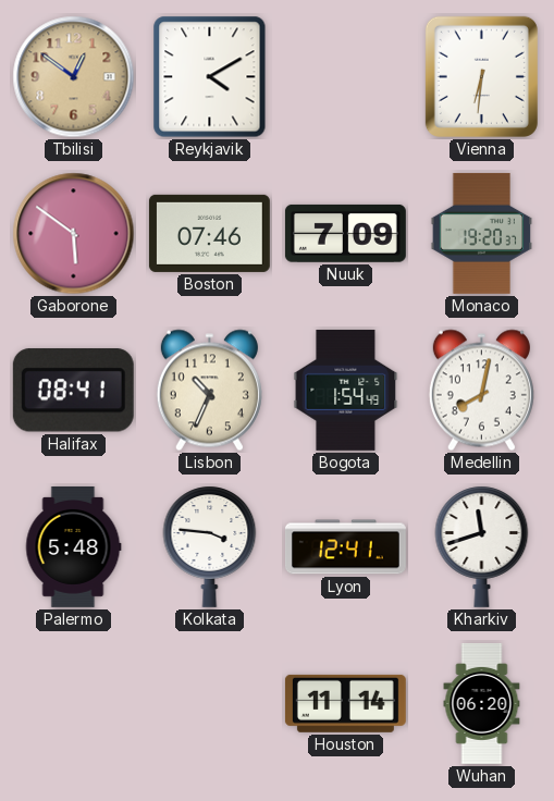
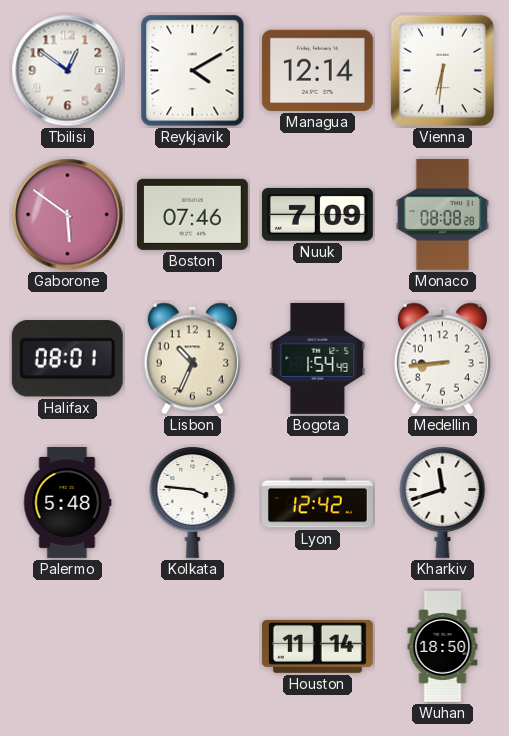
Tbilisi dial: champagne -> white
Managua: none -> 12:14
Monaco: 19:20 -> 08:08
Halifax: 08:41 -> 08:01
Medellin: 8:02 -> 8:44
Lyon: 12:41 -> 12:42
Wuhan: 06:20 -> 18:50
